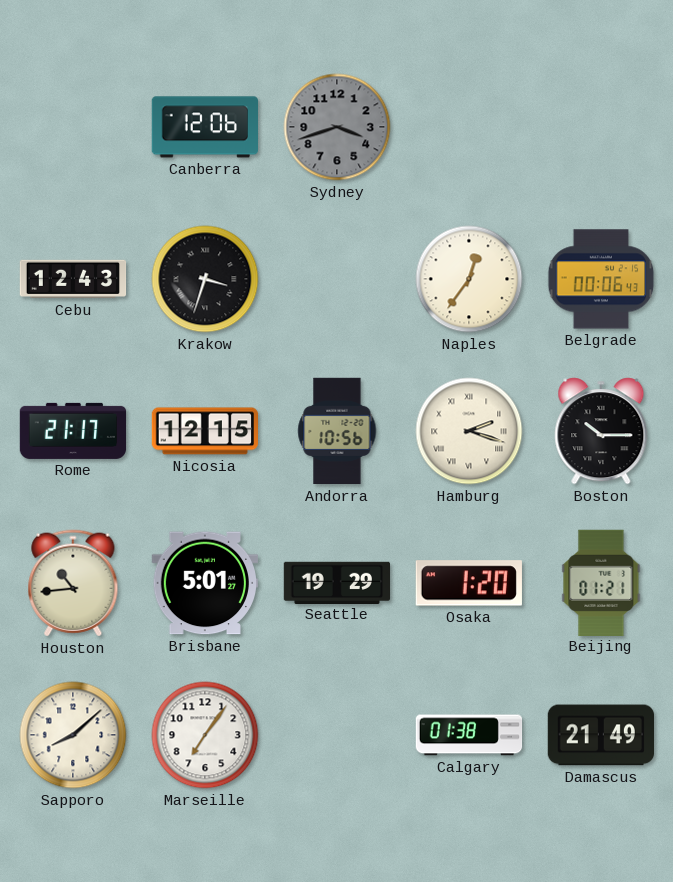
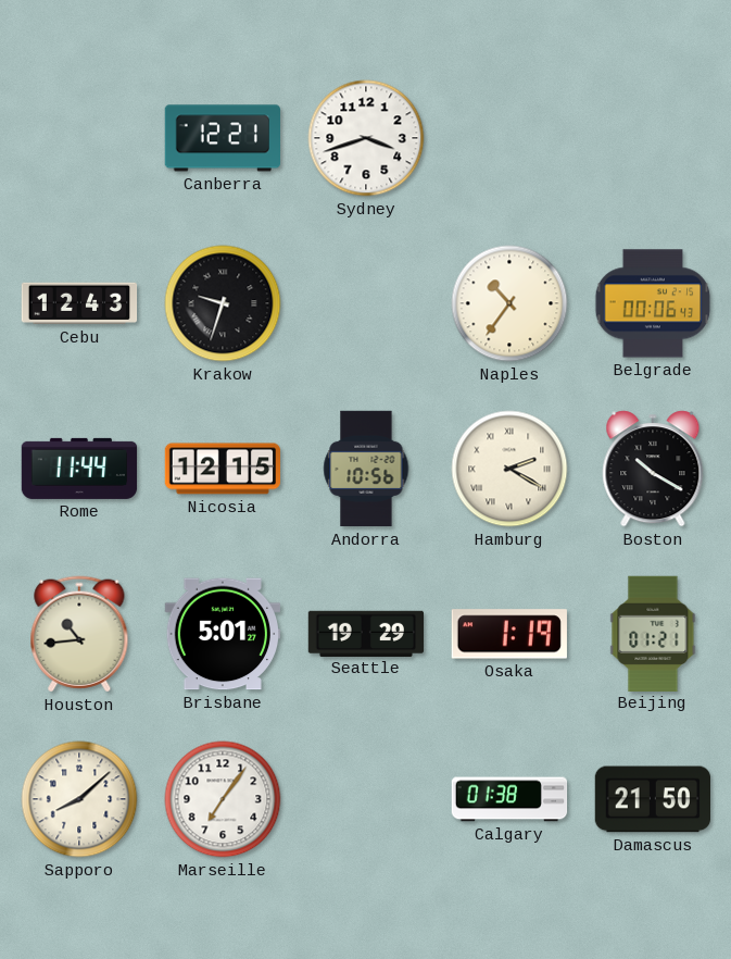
Canberra: 12:06 -> 12:21
Sydney dial: grey -> white
Krakow: 3:33 -> 9:33
Naples: 12:36 -> 10:36
Rome: 21:17 -> 11:44
Hamburg: 2:18 -> 2:20
Boston: 10:15 -> 10:20
Osaka: 1:20 -> 1:19
Damascus: 21:49 -> 21:50
